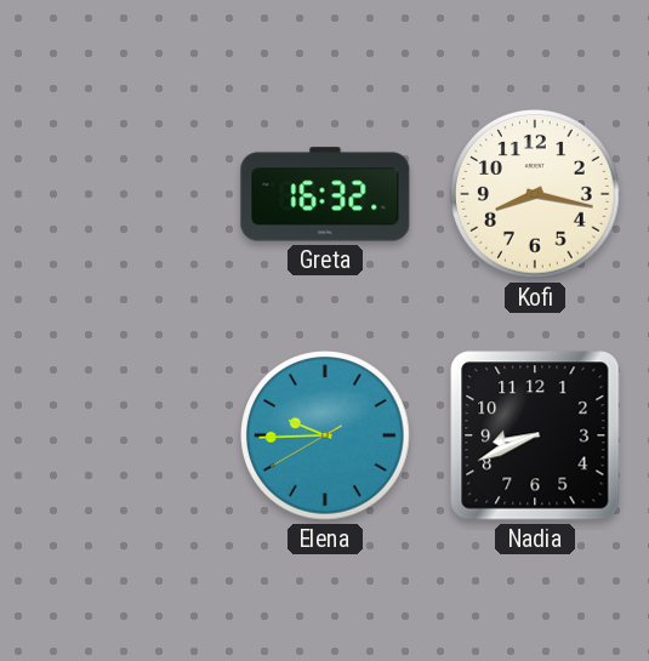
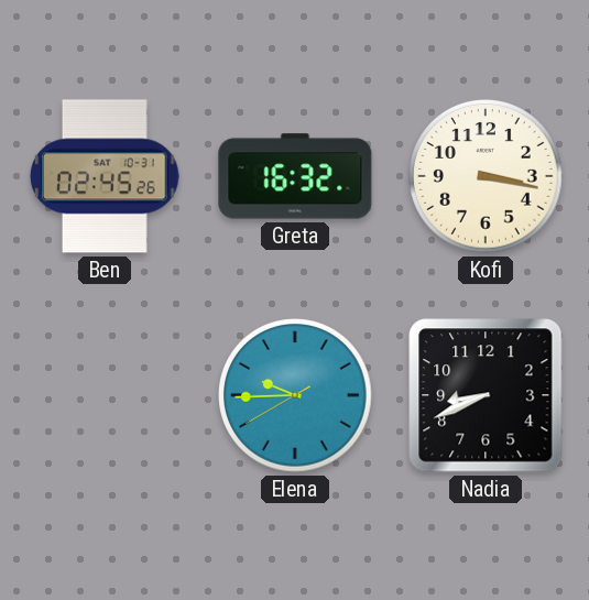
Ben: none -> 02:45
Kofi: 8:17 -> 3:17
